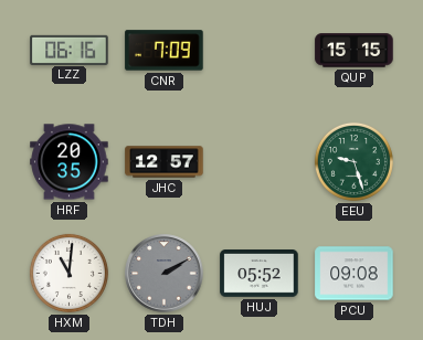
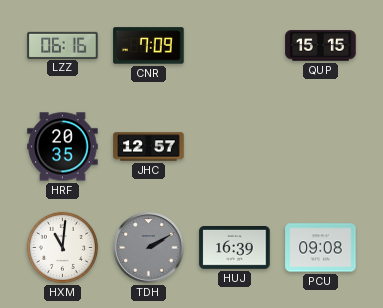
EEU: 9:27 -> none
HUJ: 05:52 -> 16:39
